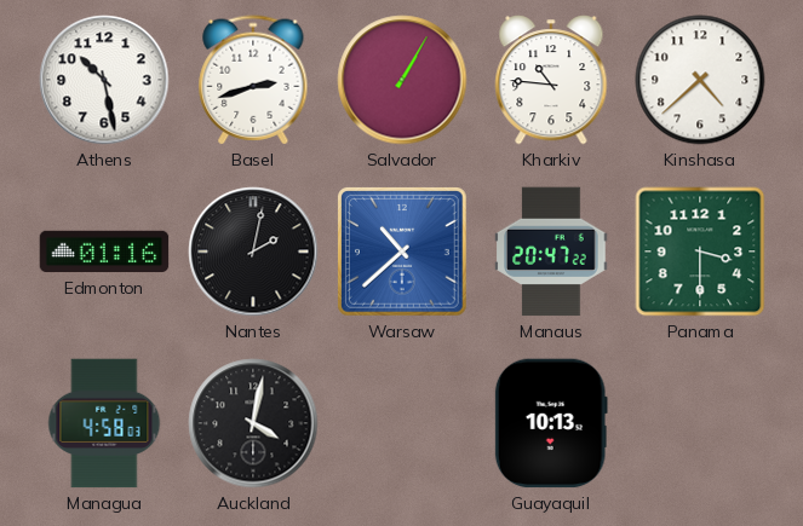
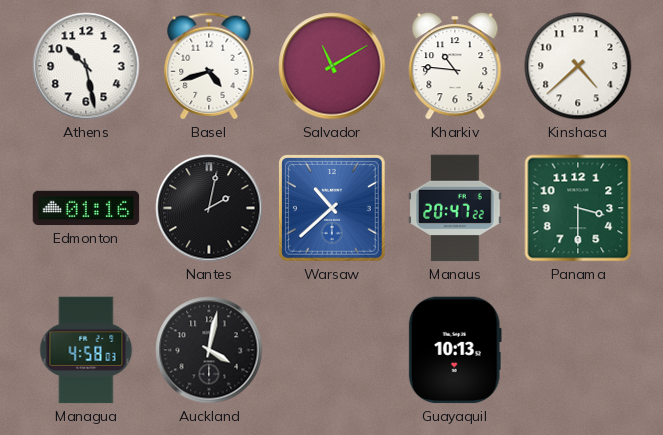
Basel: 2:42 -> 4:42
Salvador: 1:05 -> 11:10
